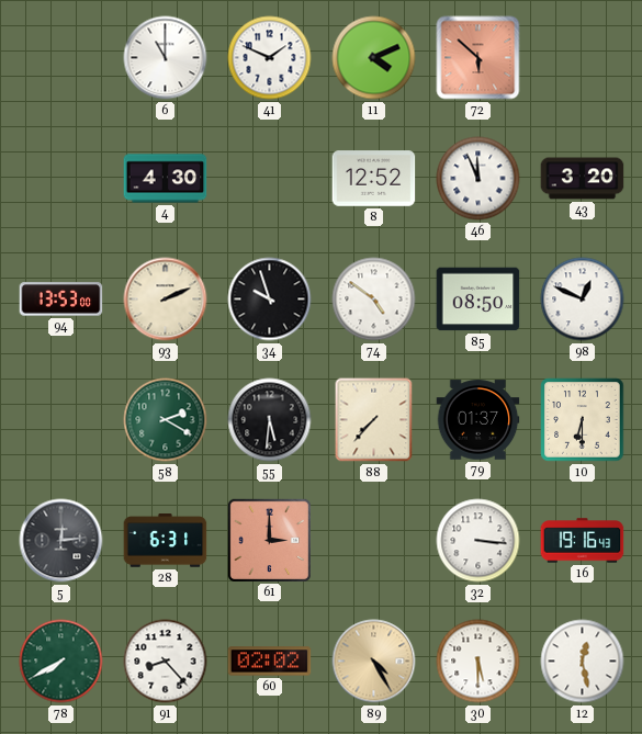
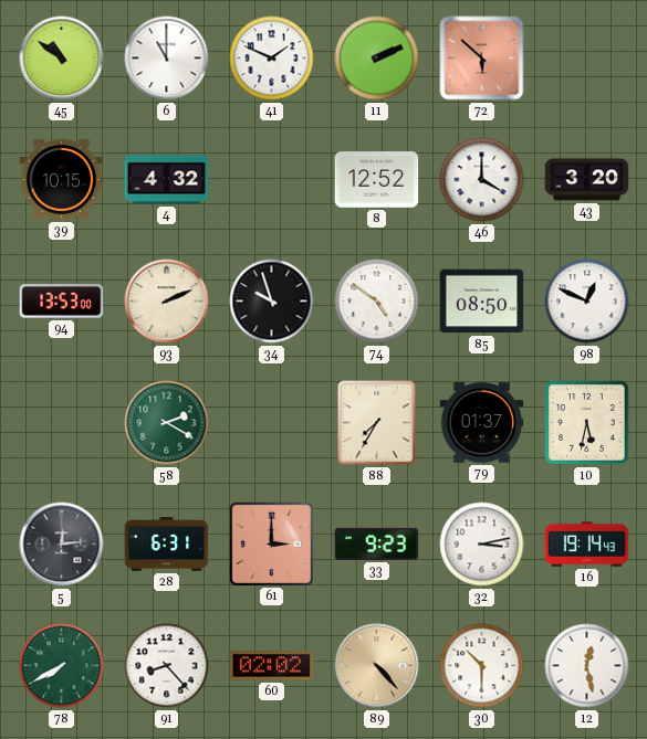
45: none -> 10:51
11: 4:11 -> 2:11
39: none -> 10:15
4: 4:30 -> 4:32
46: 11:56 -> 4:00
55: 5:31 -> none
88: 7:37 -> 7:35
10: 6:30 -> 5:32
33: none -> 9:23
32: 3:16 -> 3:13
16: 19:16 -> 19:14
89: 4:25 -> 4:23
30: 5:30 -> 10:30
